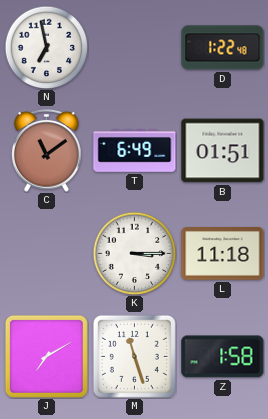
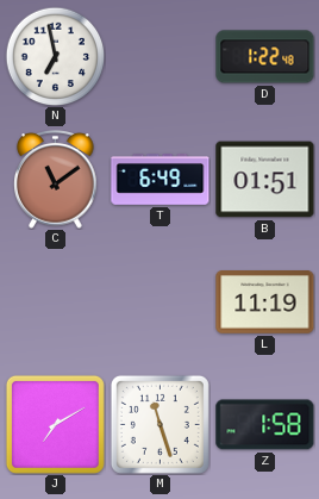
K: 3:15 -> none
L: 11:18 -> 11:19
